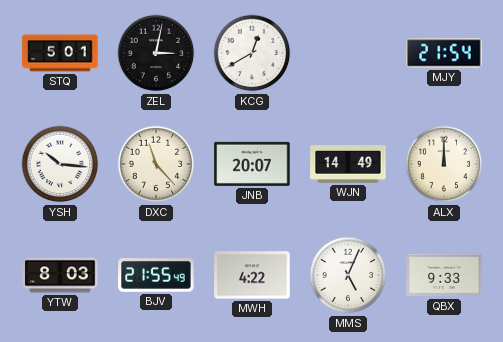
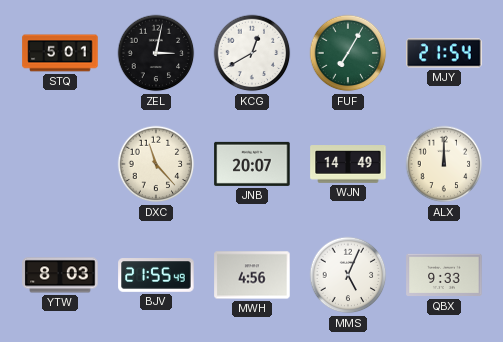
FUF: none -> 7:05
YSH: 10:16 -> none
MWH: 4:22 -> 4:56
